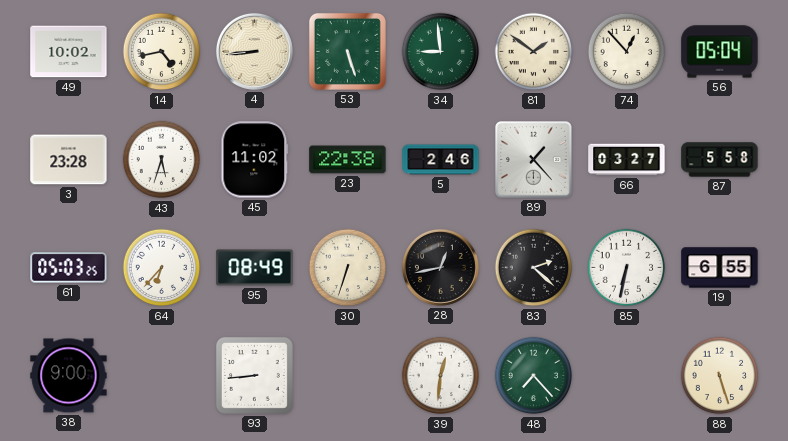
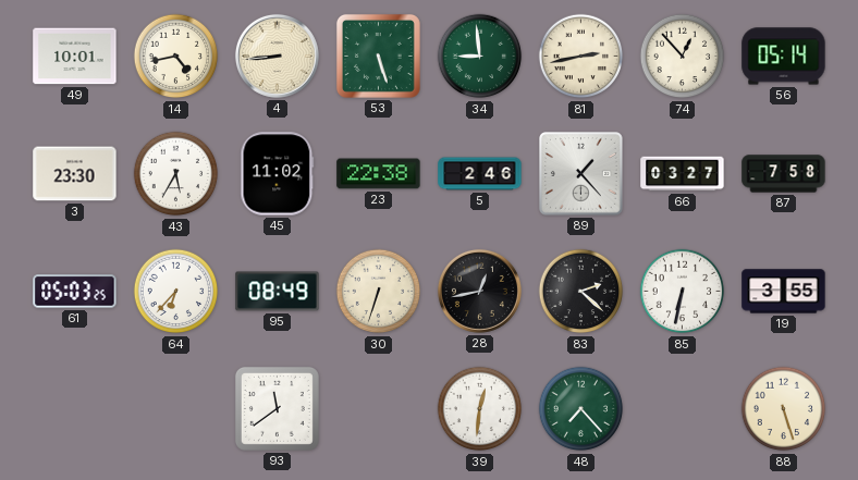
49: 10:02 -> 10:01
81: 1:51 -> 2:43
56: 05:04 -> 05:14
3: 23:28 -> 23:30
43: 5:33 -> 5:35
87: 5:58 -> 7:58
19: 6:55 -> 3:55
38: 9:00 -> none
93: 8:44 -> 11:39
